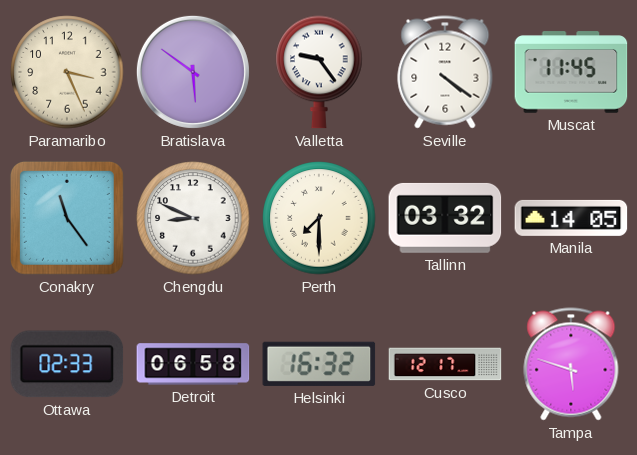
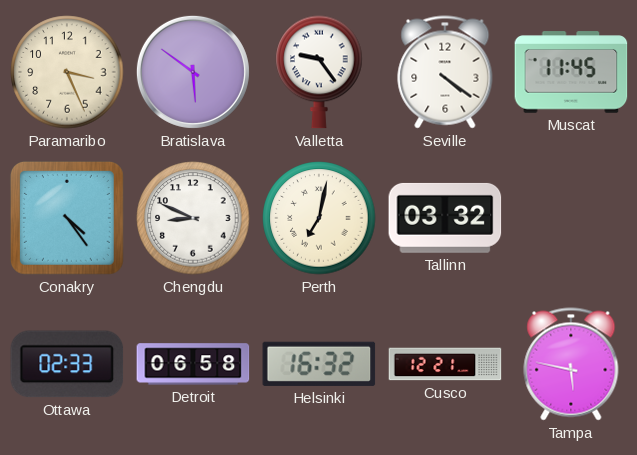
Conakry: 11:24 -> 4:24
Perth: 7:30 -> 7:02
Manila: 14:05 -> none
Cusco: 12:17 -> 12:21
Tampa: 5:48 -> 5:47
